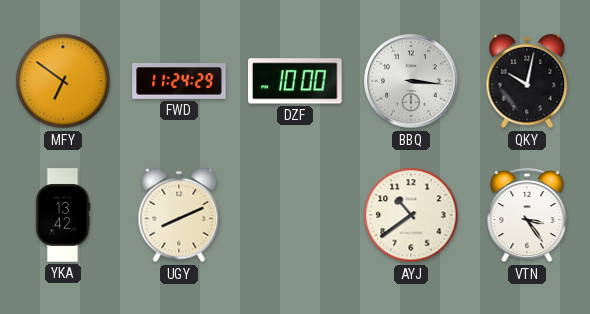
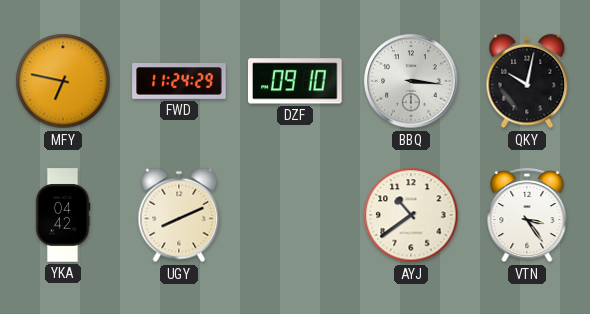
MFY: 6:51 -> 6:47
DZF: 10:00 -> 09:10
YKA: 13:42 -> 04:42
